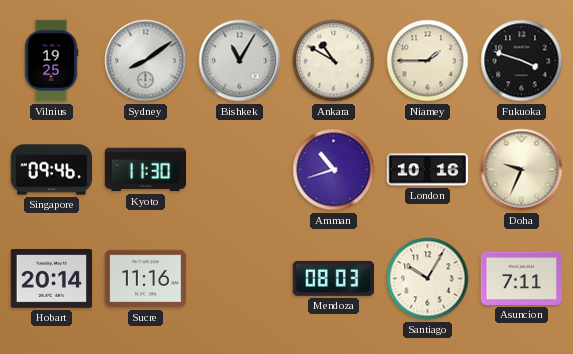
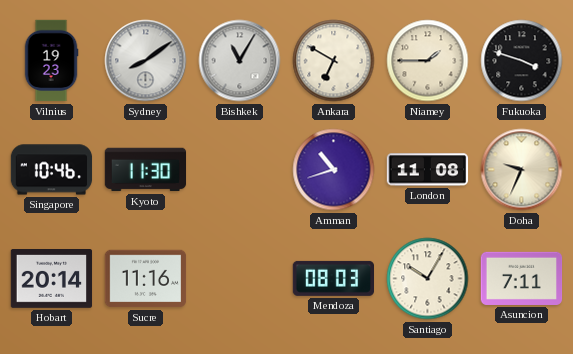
Vilnius: 19:25 -> 19:23
Ankara: 10:50 -> 6:50
Singapore: 09:46 -> 10:46
London: 10:16 -> 11:08
